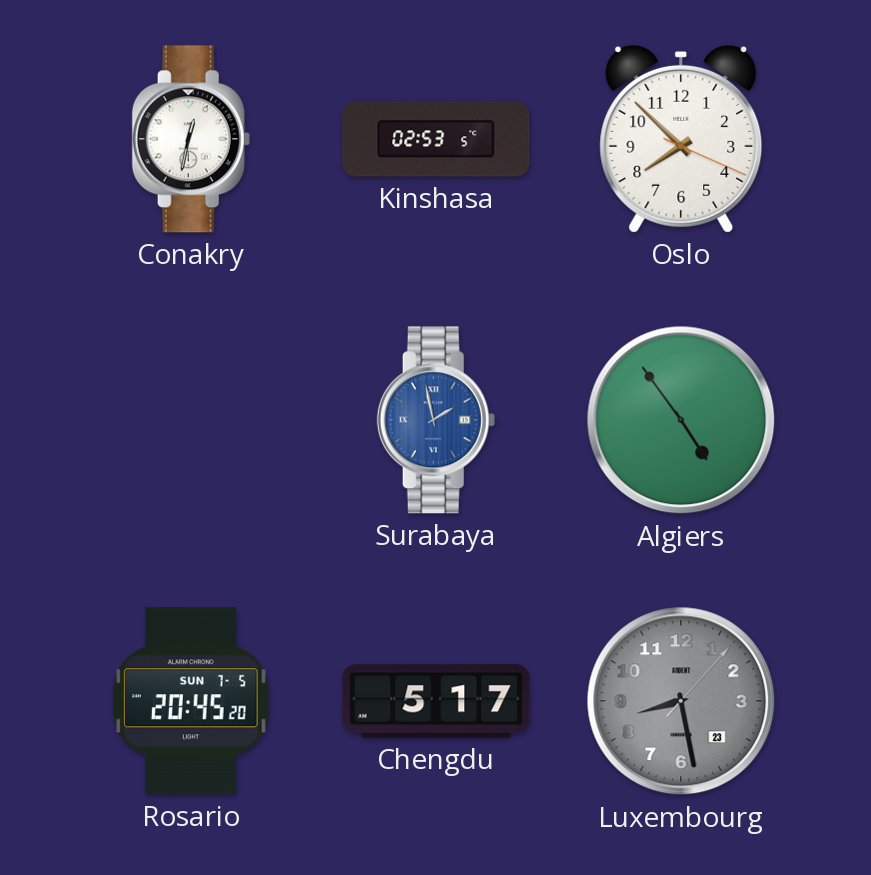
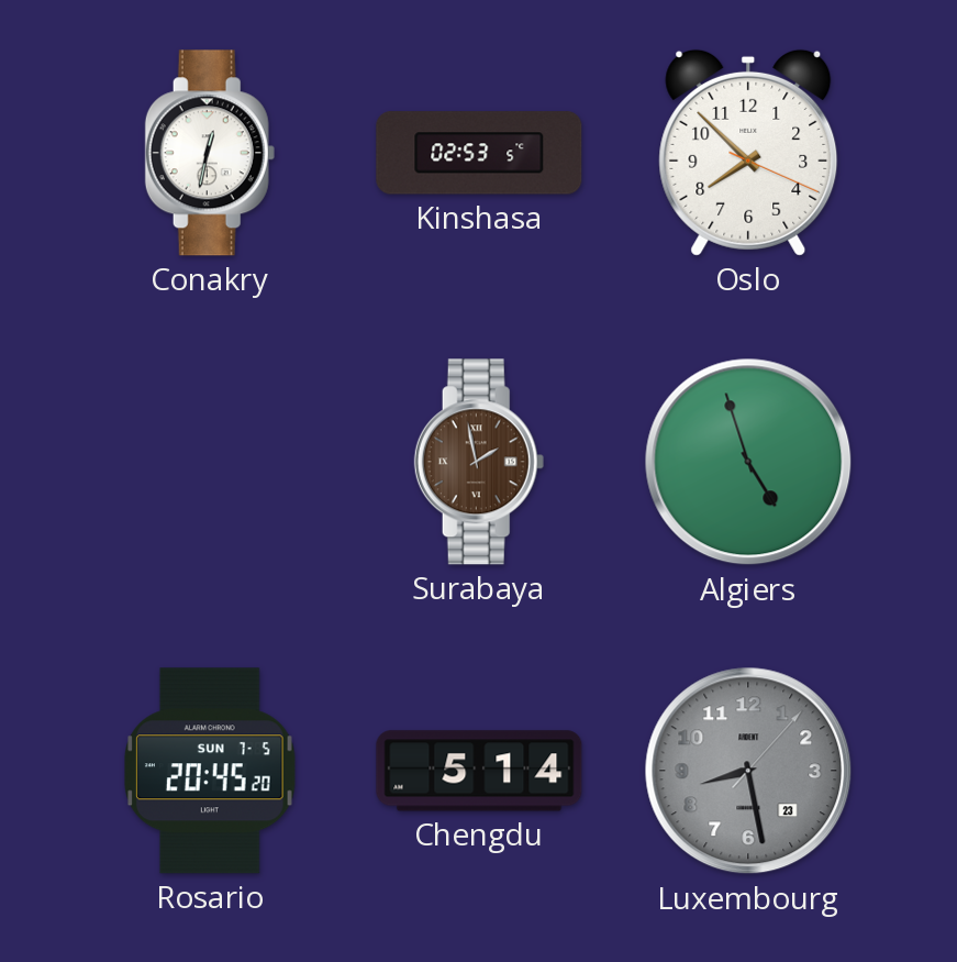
Surabaya dial: blue -> brown
Algiers: 4:54 -> 4:57
Chengdu: 5:17 -> 5:14
